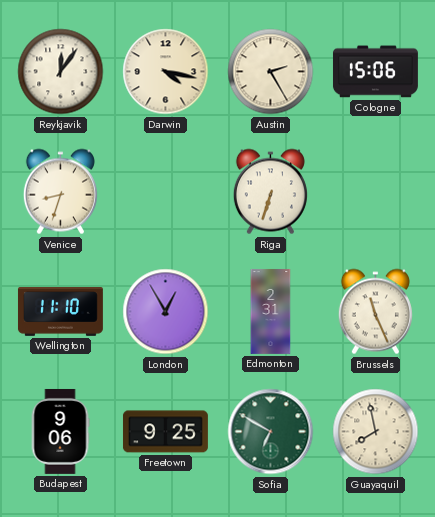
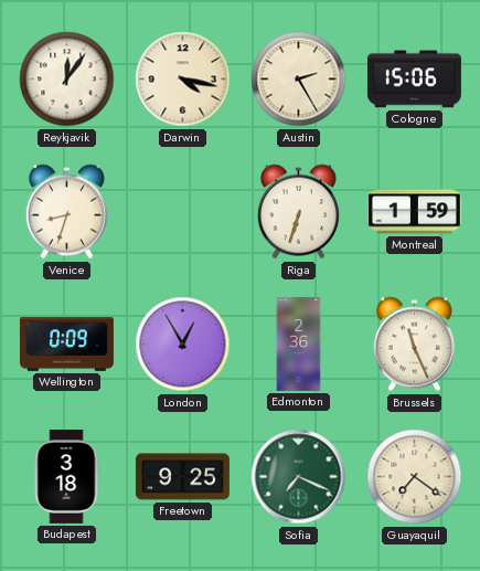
Montreal: none -> 1:59
Wellington: 11:10 -> 0:09
Edmonton: 2:31 -> 2:36
Budapest: 9:06 -> 3:18
Sofia: 6:50 -> 7:19
Guayaquil: 7:58 -> 7:21
